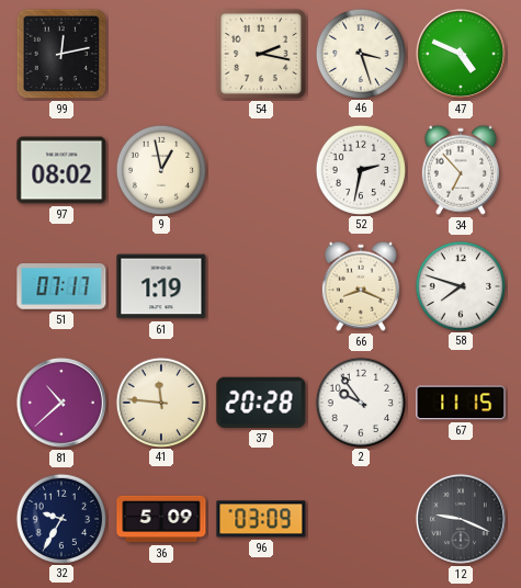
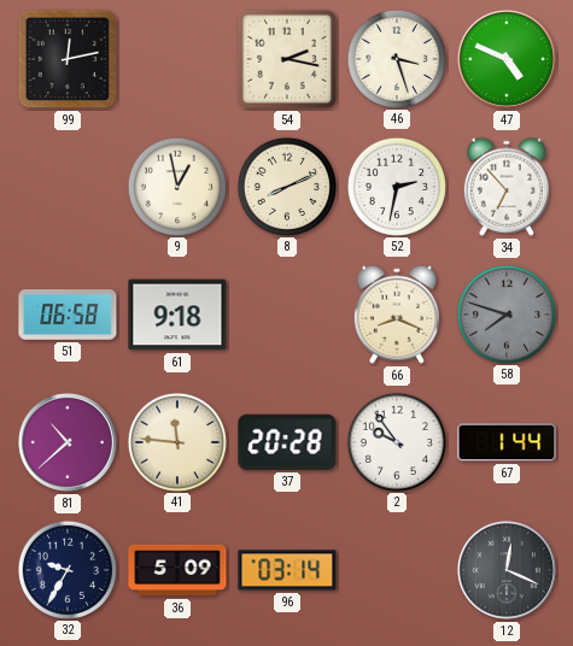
97: 08:02 -> none
8: none -> 8:11
51: 07:17 -> 06:58
61: 1:19 -> 9:18
58 dial: white -> grey
67: 11:15 -> 1:44
96: 03:09 -> 03:14
12: 9:19 -> 12:19
